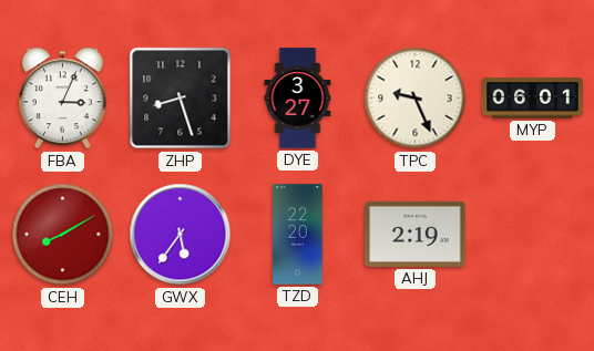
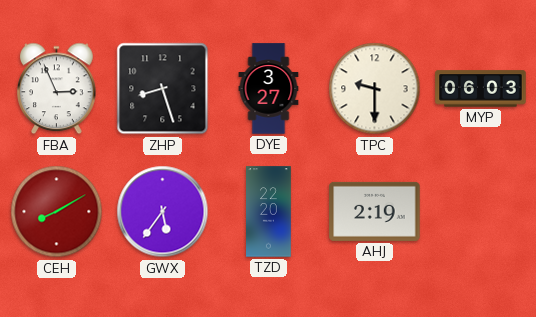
FBA: 3:04 -> 2:56
TPC: 9:26 -> 9:30
MYP: 06:01 -> 06:03
